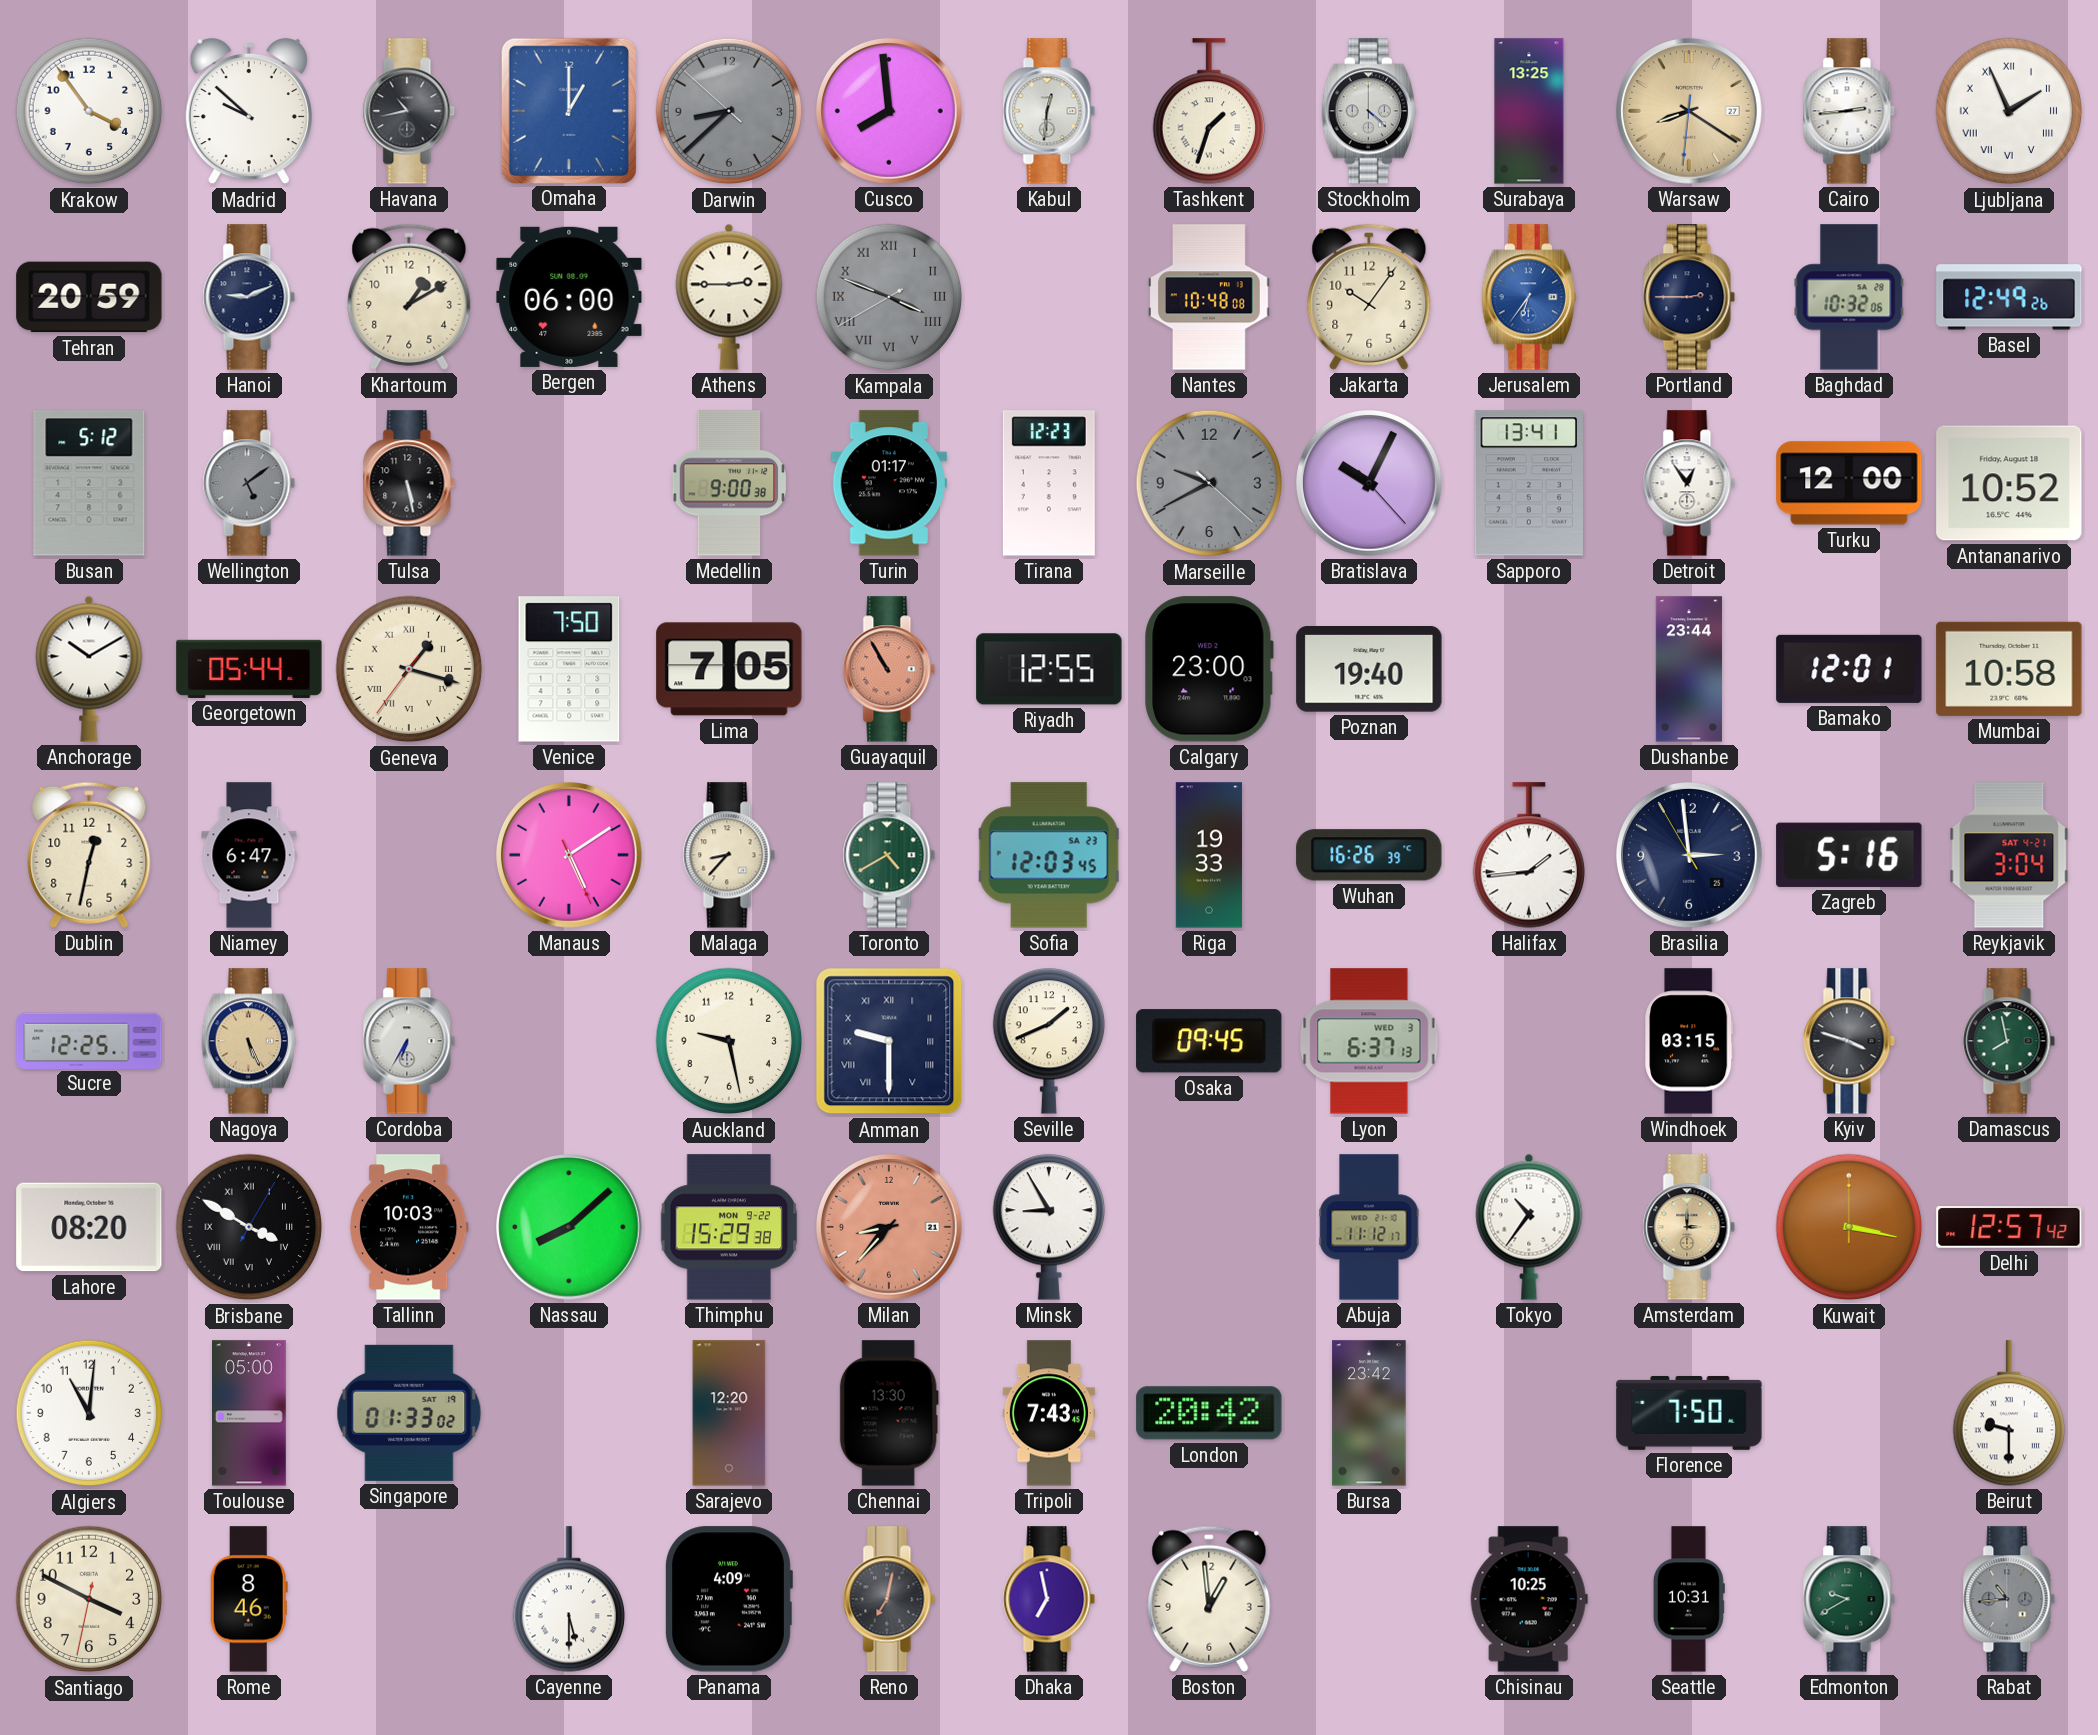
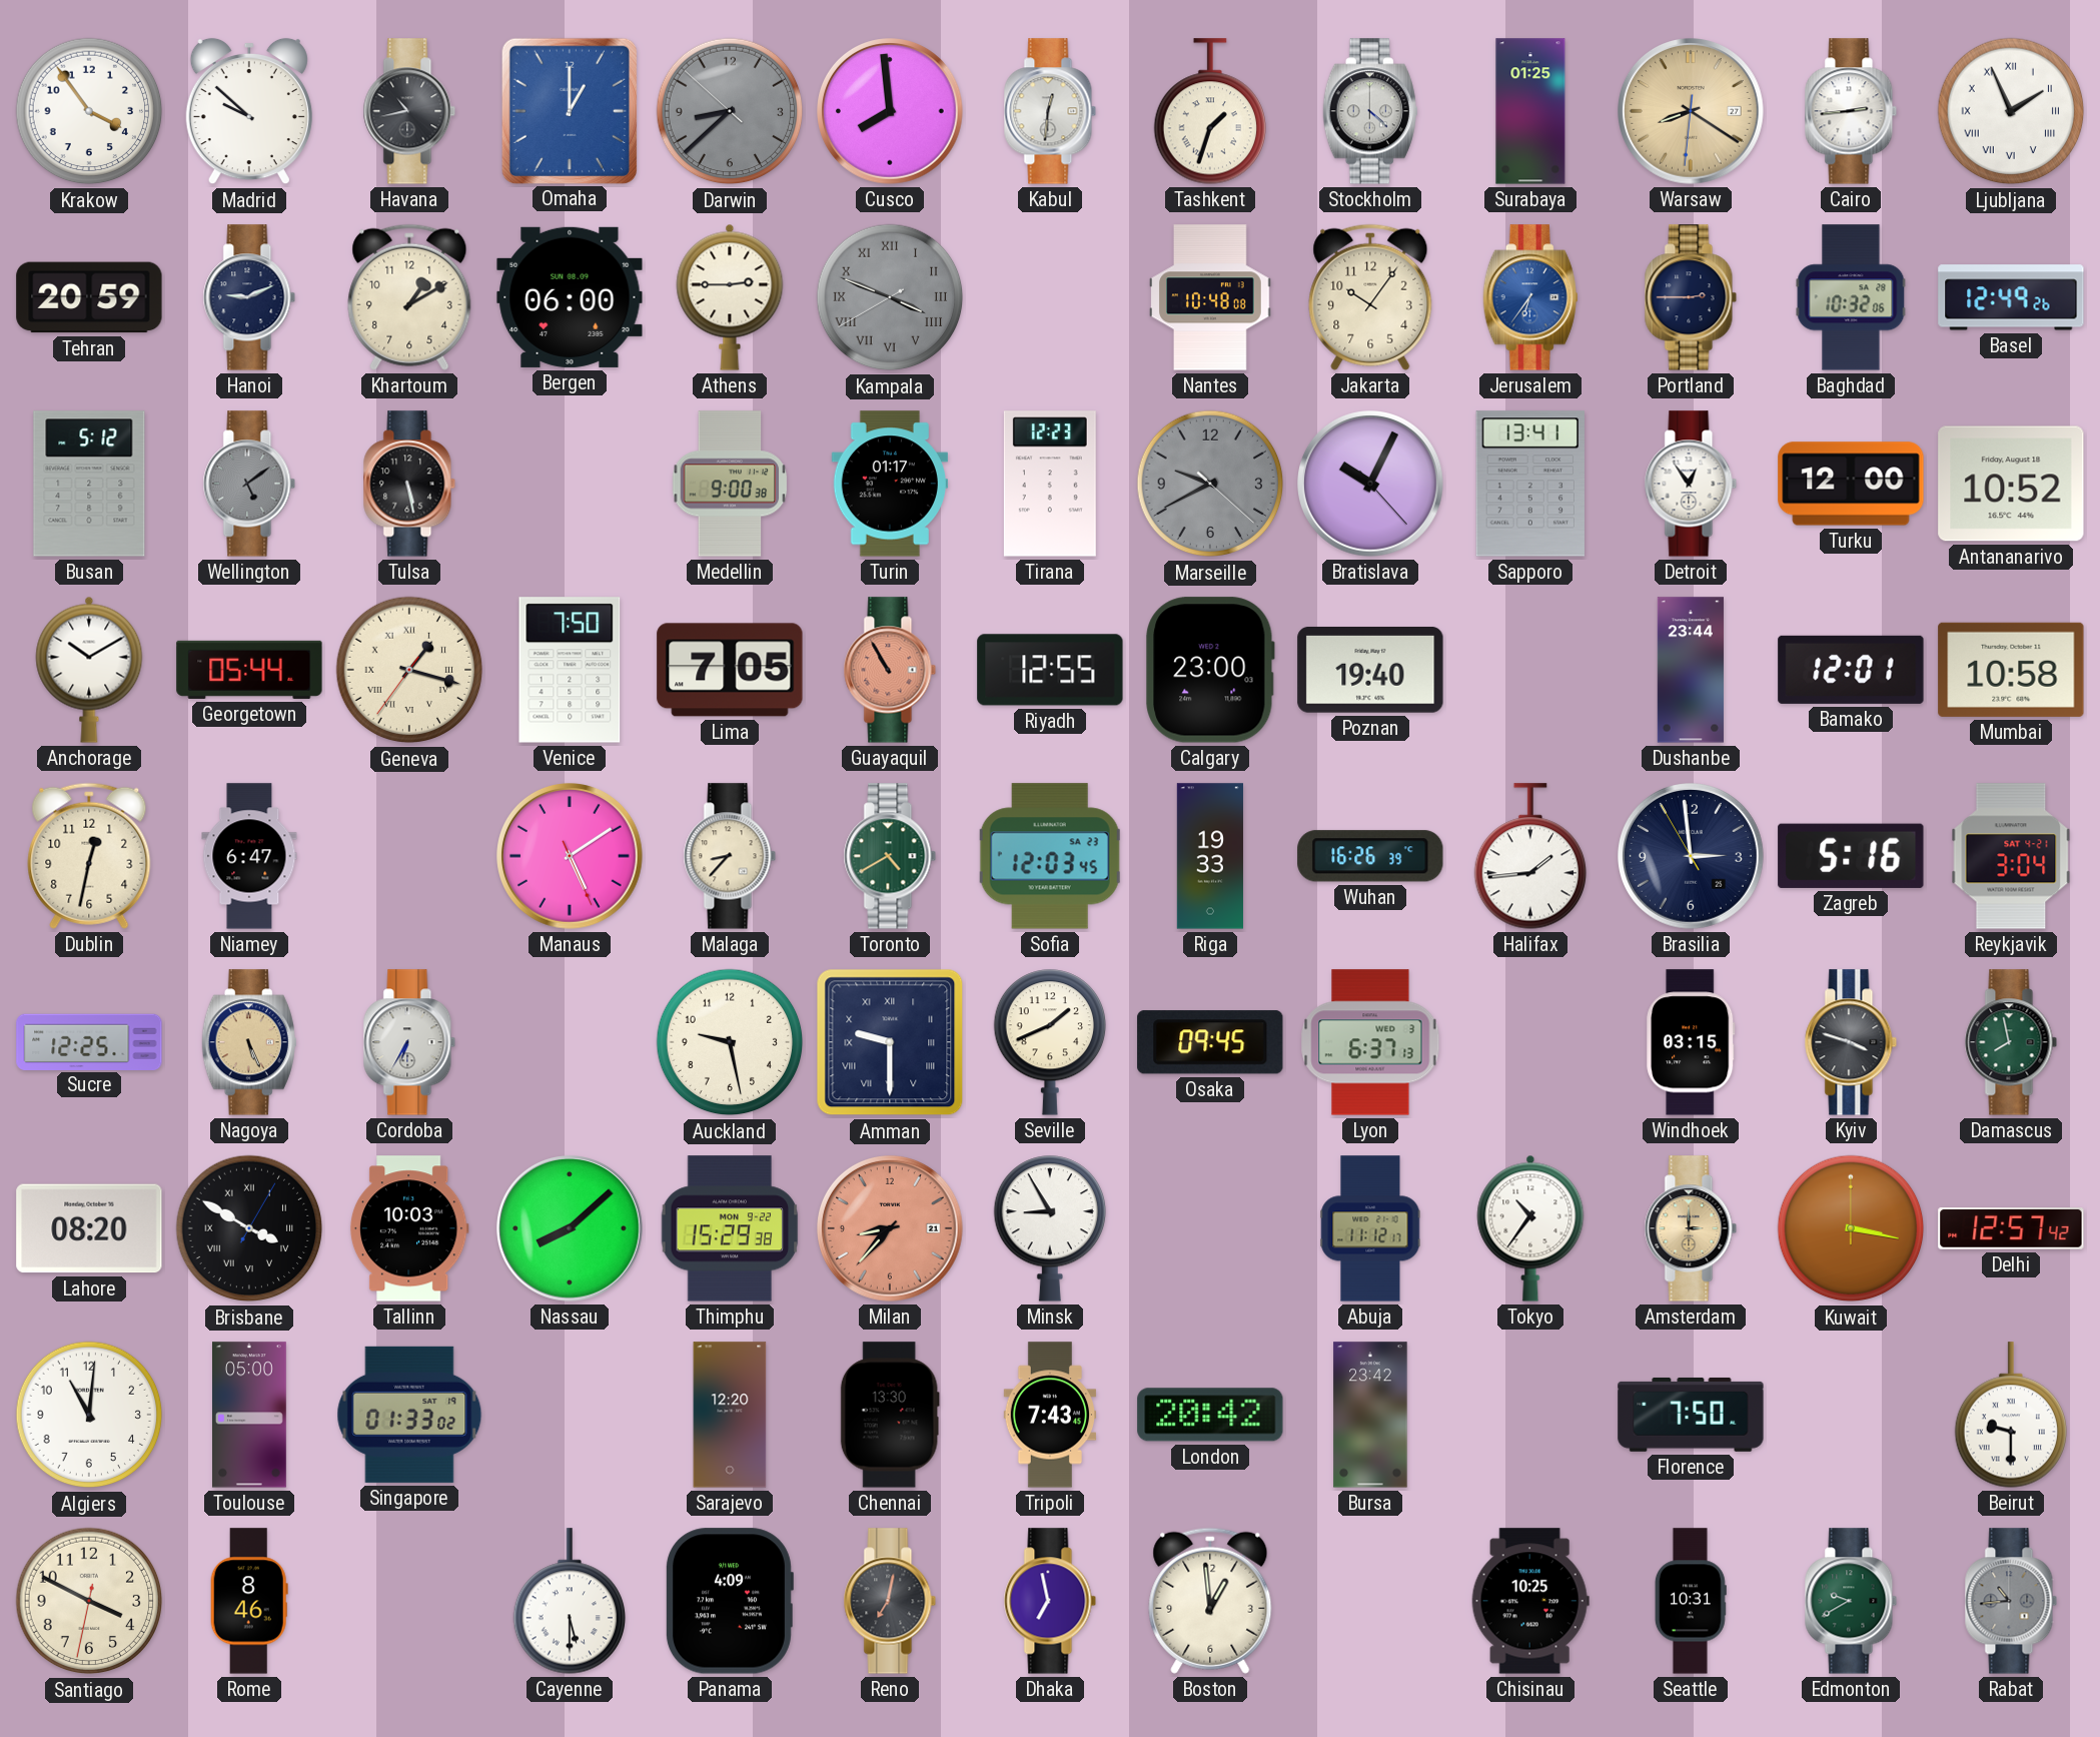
Surabaya: 13:25 -> 01:25
